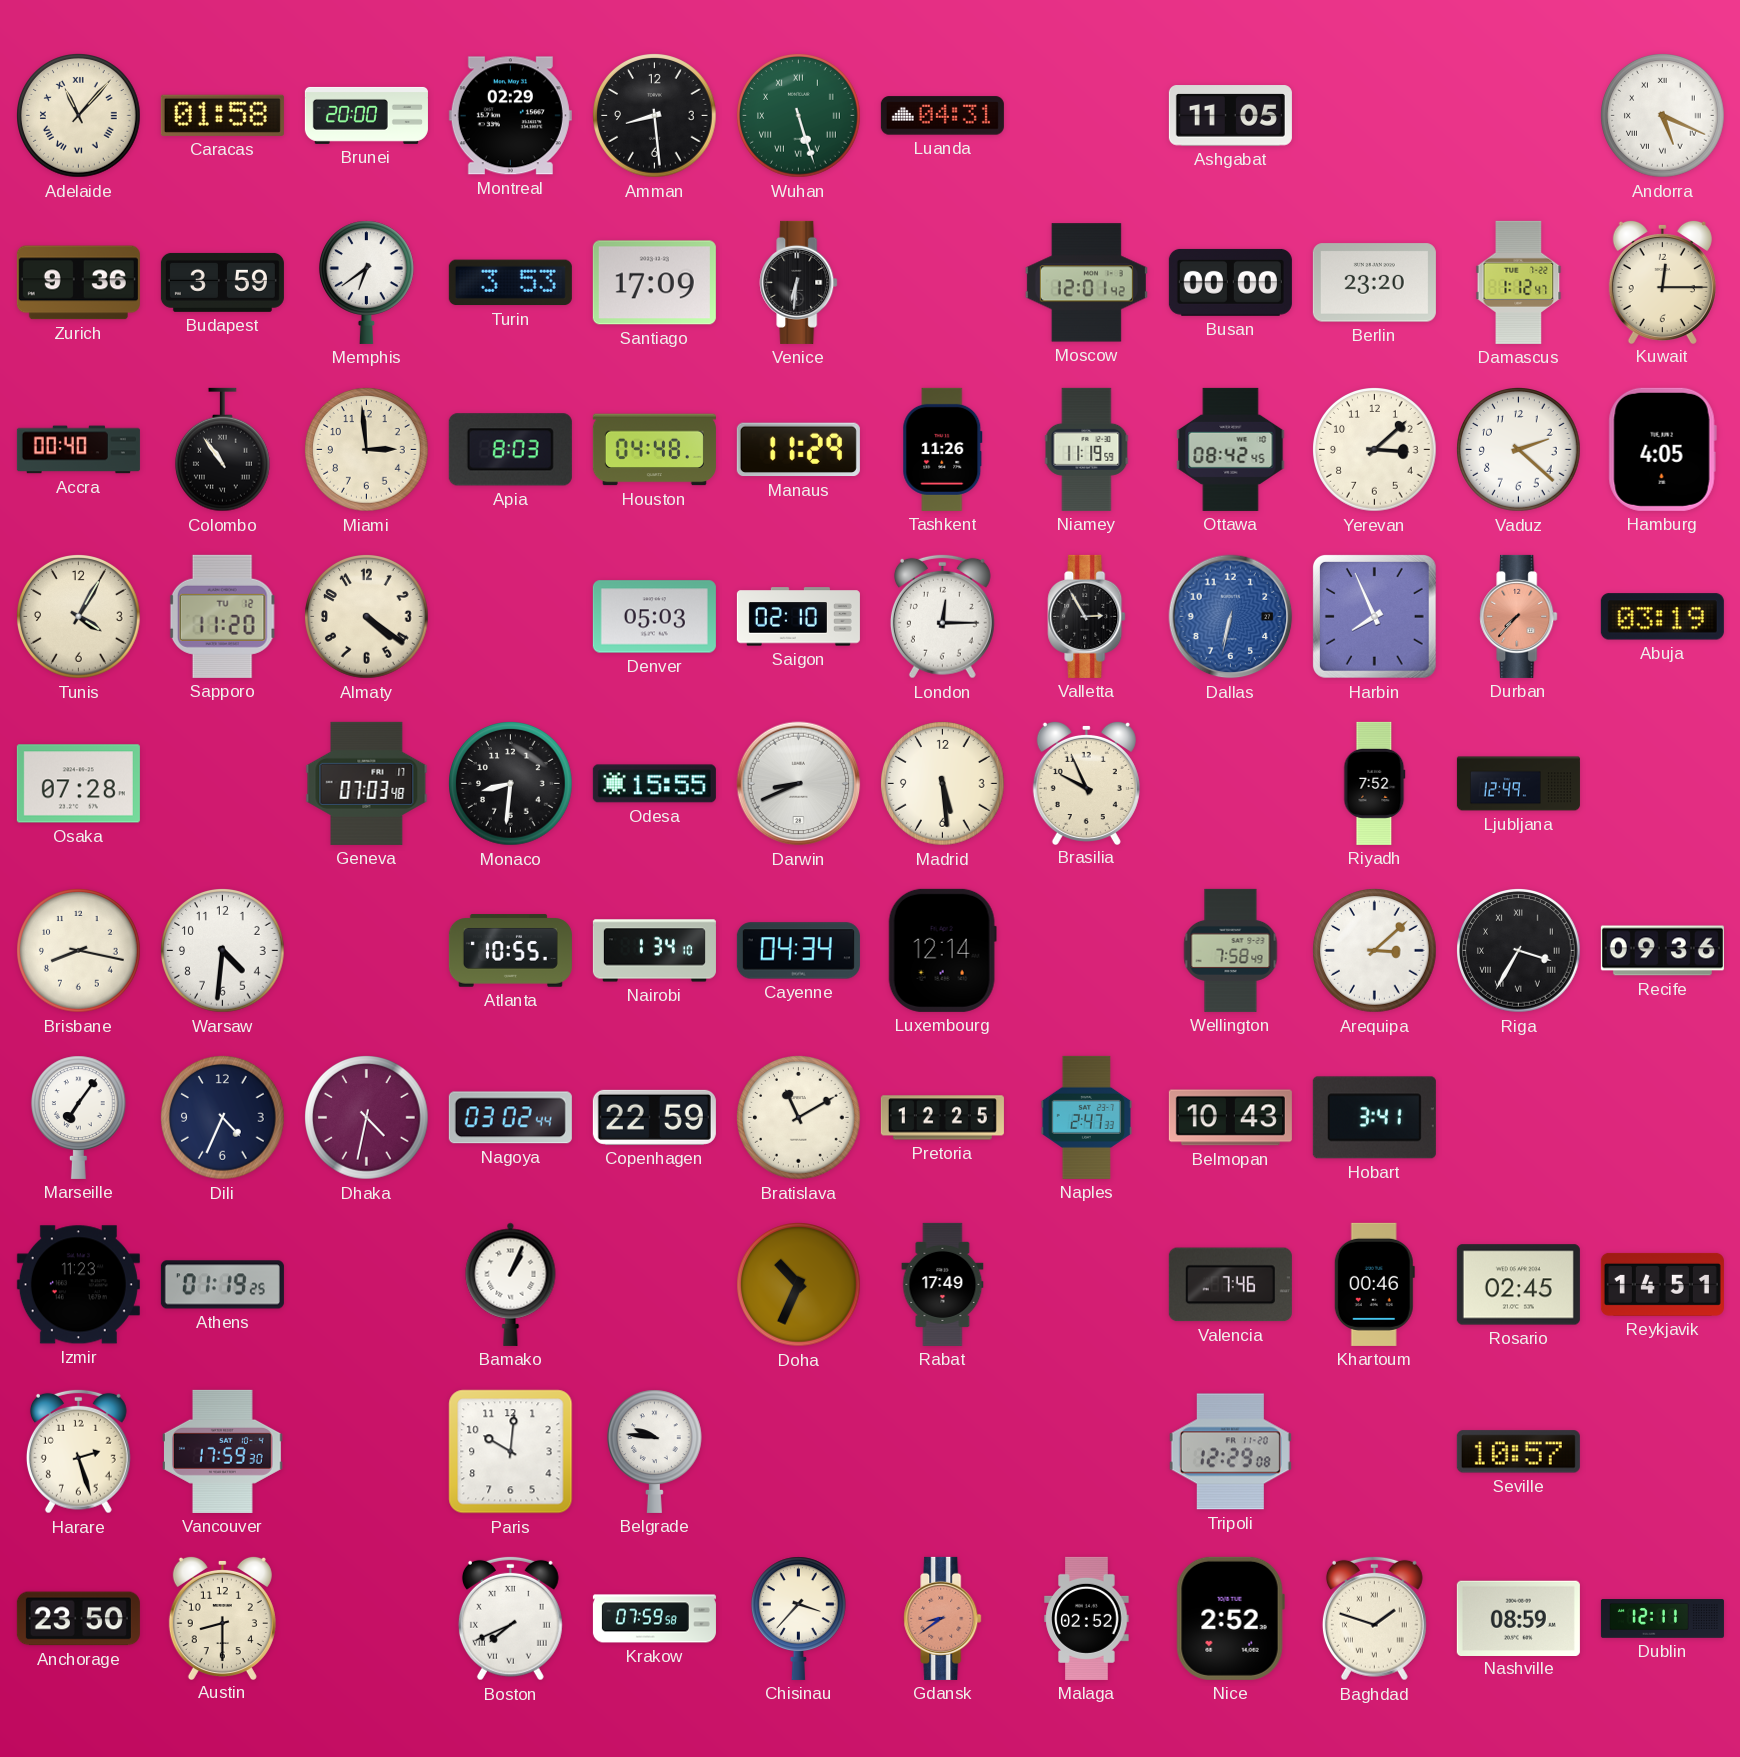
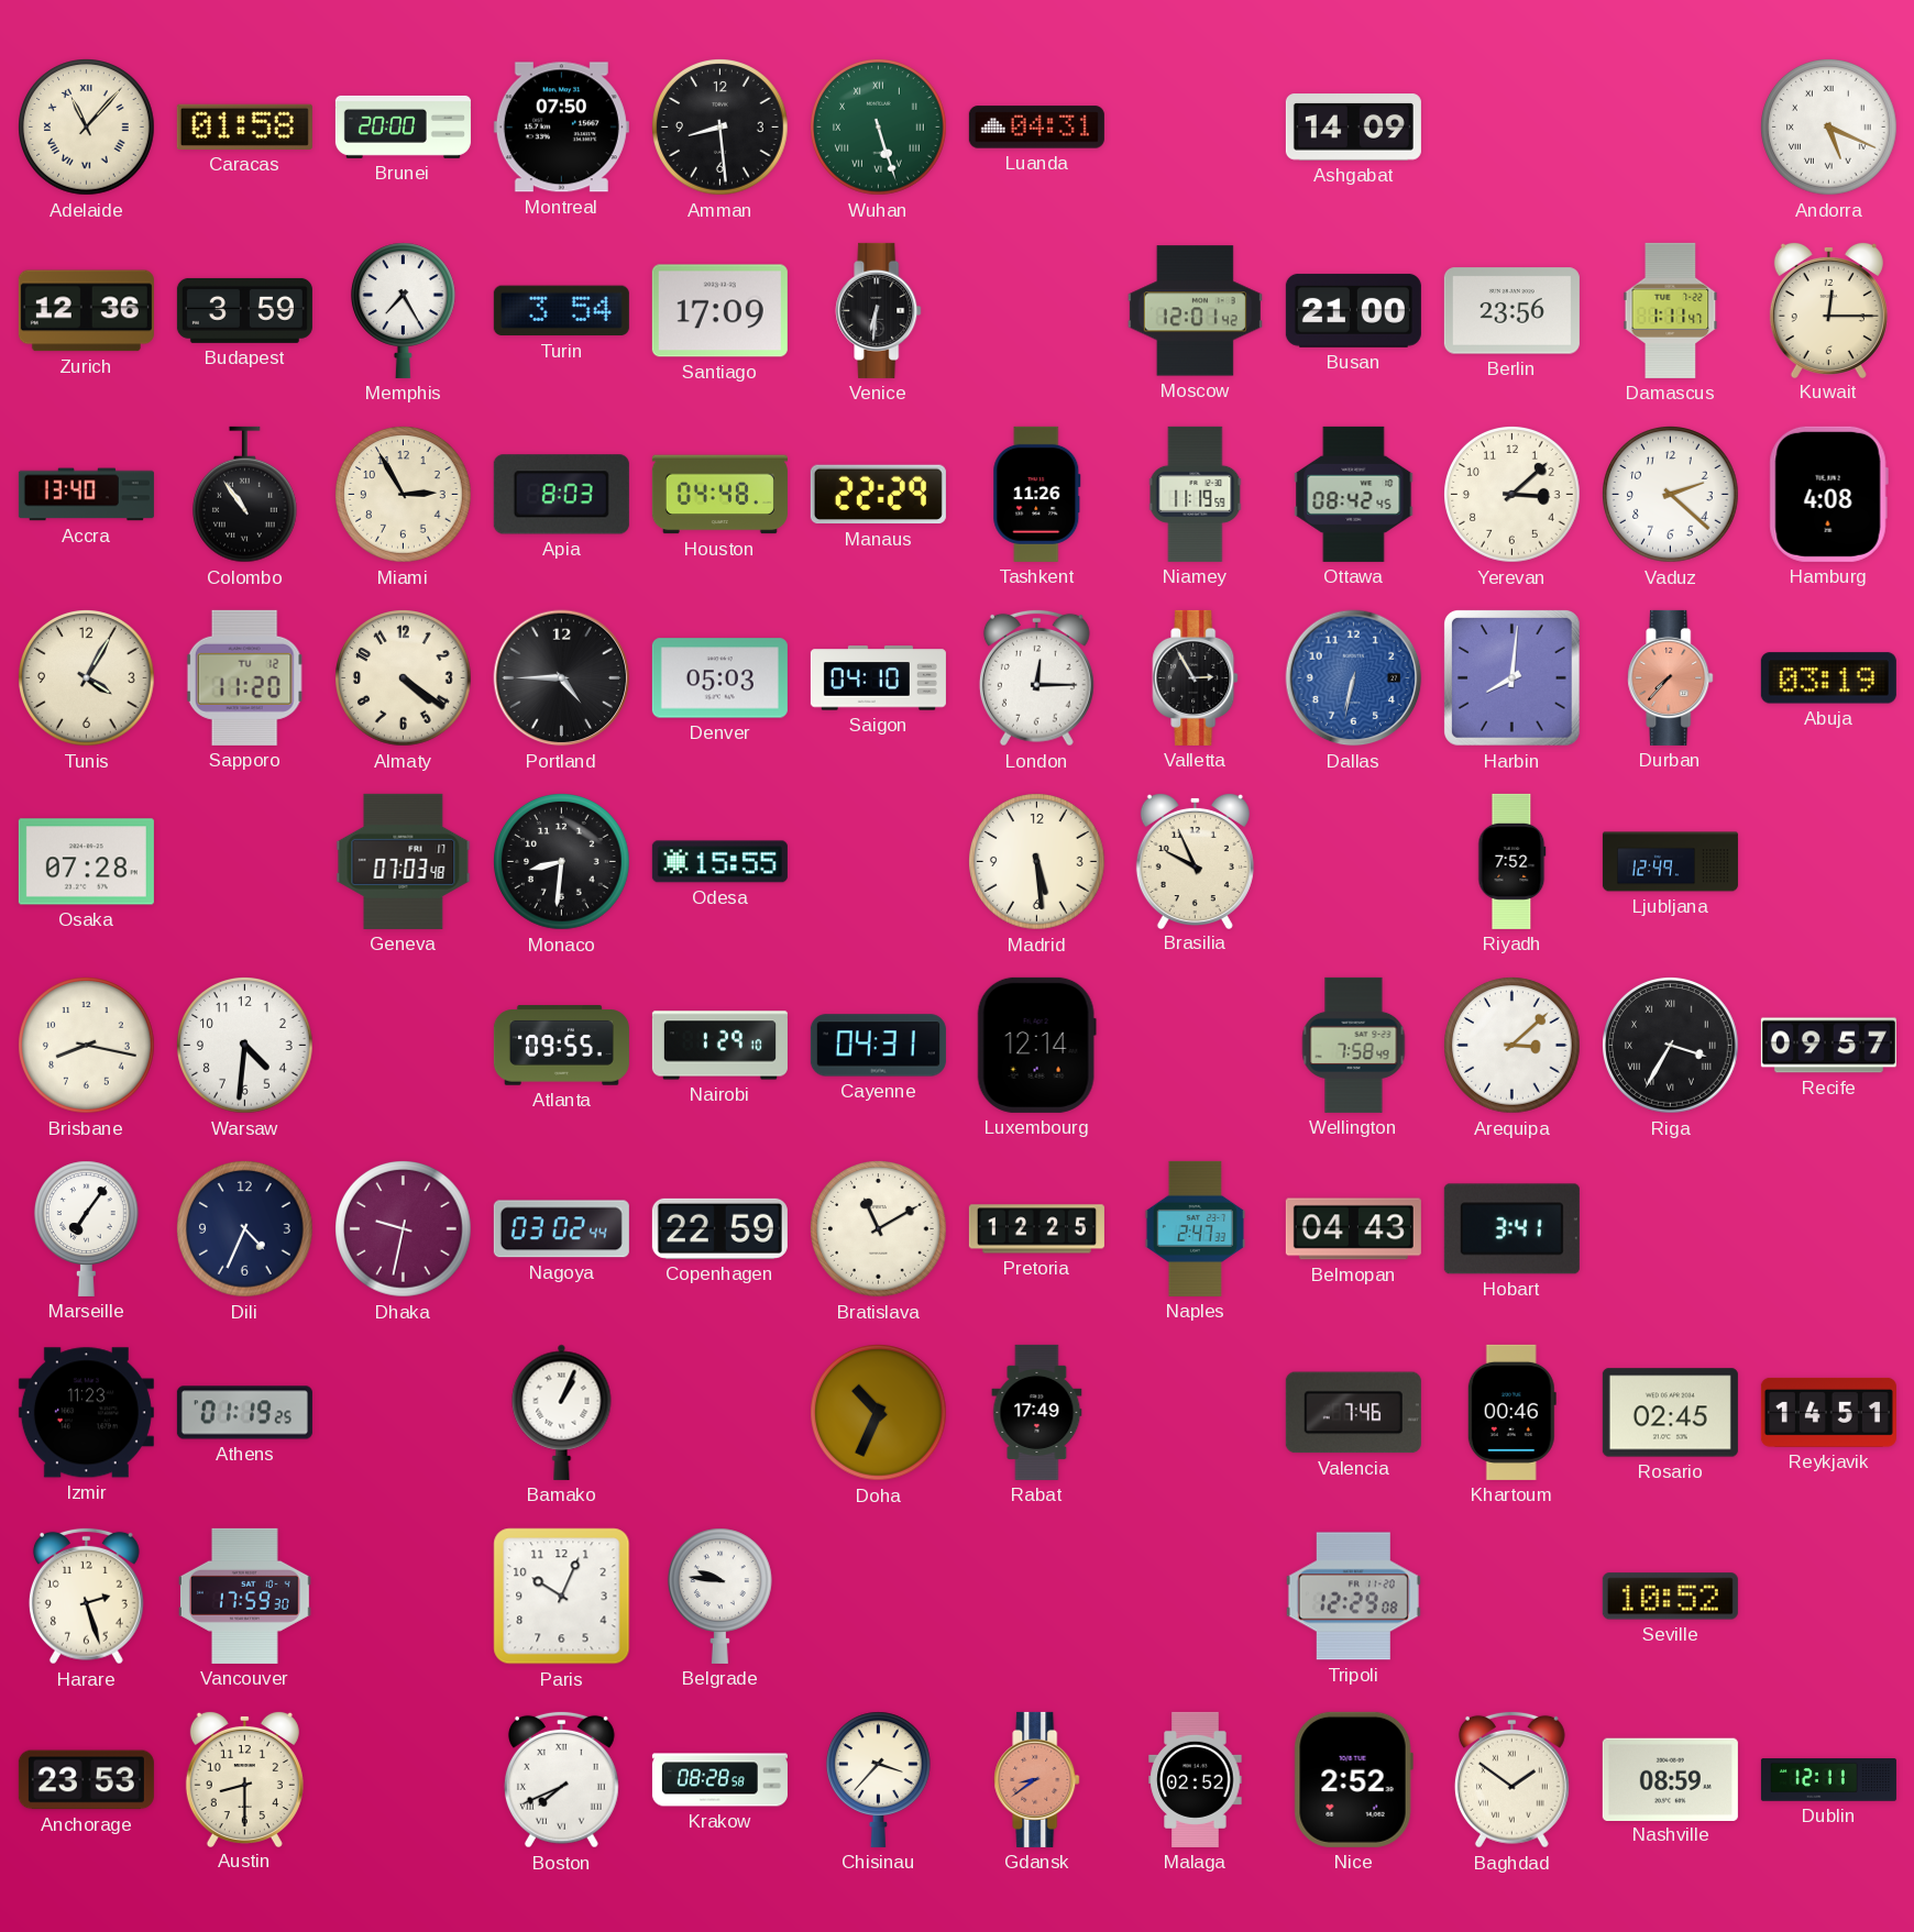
Montreal: 02:29 -> 07:50
Ashgabat: 11:05 -> 14:09
Zurich: 9:36 -> 12:36
Memphis: 6:39 -> 7:25
Turin: 3:53 -> 3:54
Busan: 00:00 -> 21:00
Berlin: 23:20 -> 23:56
Damascus: 1:12 -> 1:11
Accra: 00:40 -> 13:40
Miami: 2:59 -> 2:55
Manaus: 11:29 -> 22:29
Hamburg: 4:05 -> 4:08
Portland: none -> 4:45
Saigon: 02:10 -> 04:10
Harbin: 7:56 -> 8:01
Darwin: 8:41 -> none
Atlanta: 10:55 -> 09:55
Nairobi: 1:34 -> 1:29
Cayenne: 04:34 -> 04:31
Recife: 09:36 -> 09:57
Dhaka: 4:32 -> 9:32
Belmopan: 10:43 -> 04:43
Paris: 10:01 -> 10:04
Seville: 10:57 -> 10:52
Anchorage: 23:50 -> 23:53
Krakow: 07:59 -> 08:28
Baghdad: 1:48 -> 1:51
